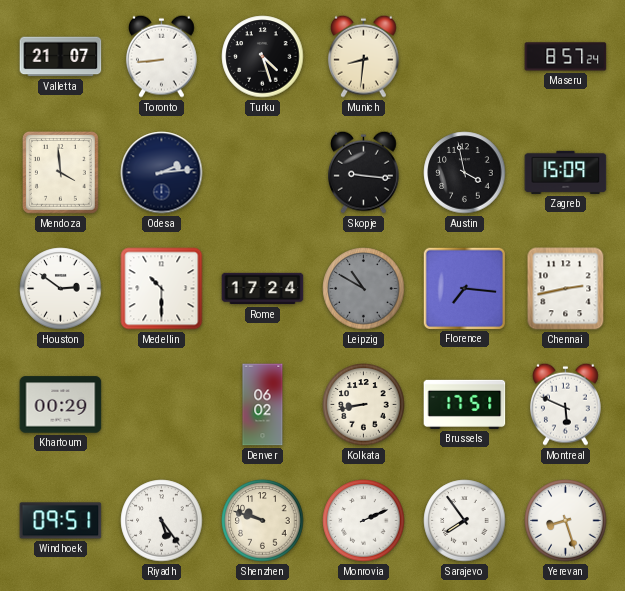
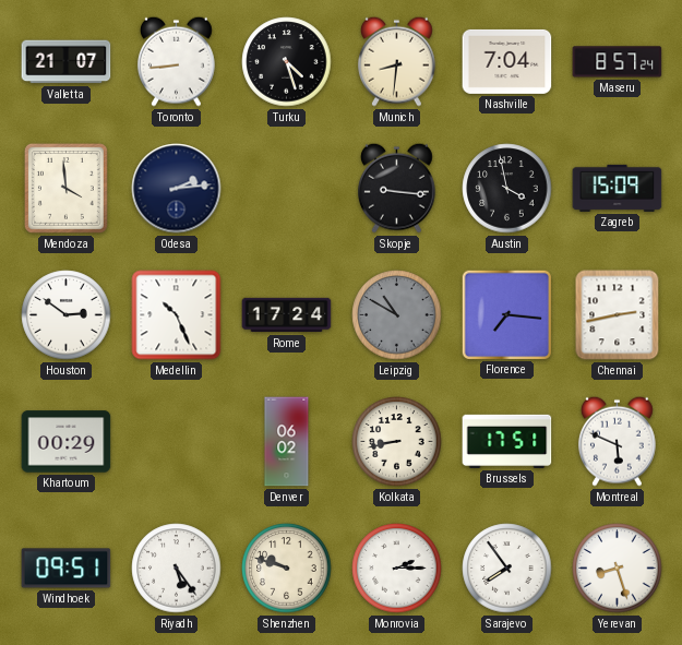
Nashville: none -> 7:04
Medellin: 10:30 -> 10:26
Monrovia: 2:11 -> 2:15
